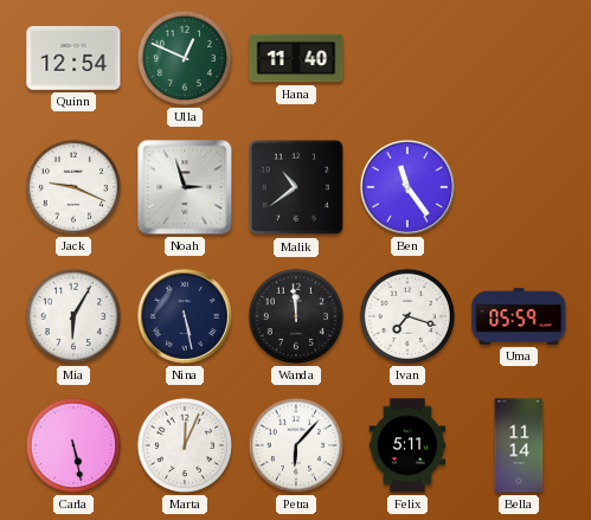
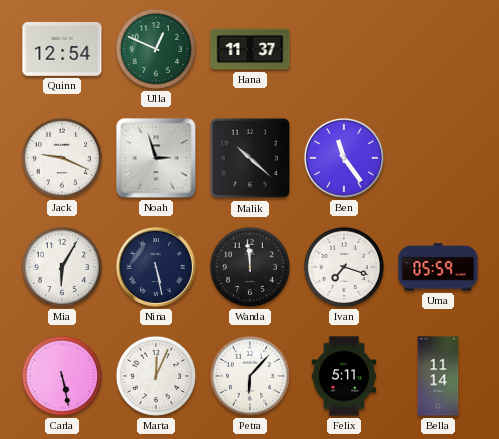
Hana: 11:40 -> 11:37
Malik: 10:39 -> 10:22
